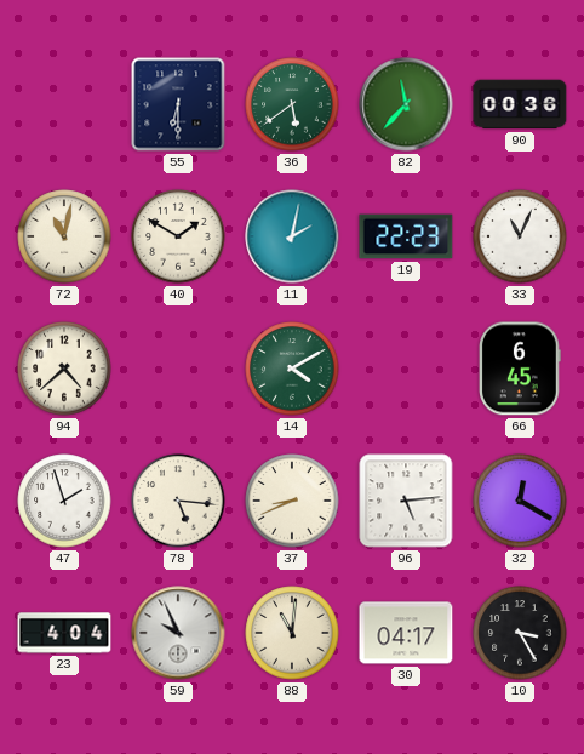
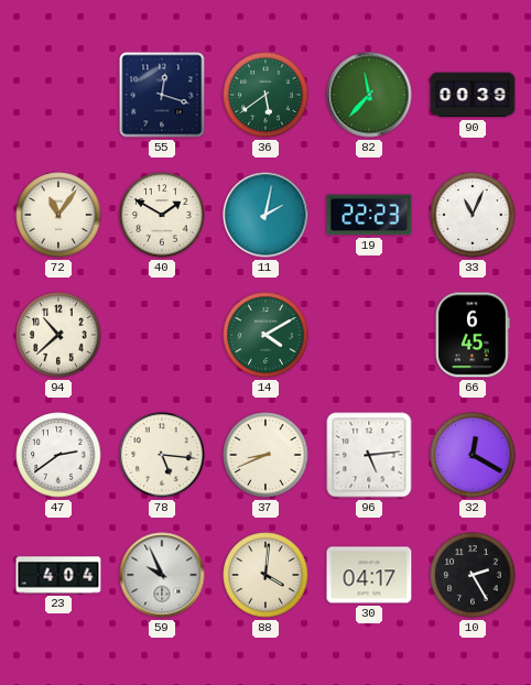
55: 6:30 -> 12:18
90: 00:36 -> 00:39
72: 11:02 -> 11:06
94: 4:38 -> 10:38
47: 1:57 -> 2:39
88: 11:01 -> 4:01
10: 3:25 -> 2:25
